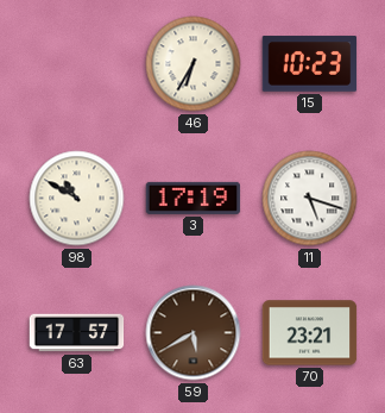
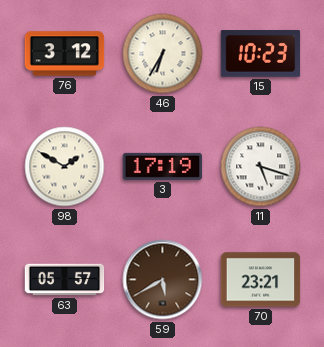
76: none -> 3:12
98: 10:50 -> 1:50
63: 17:57 -> 05:57
